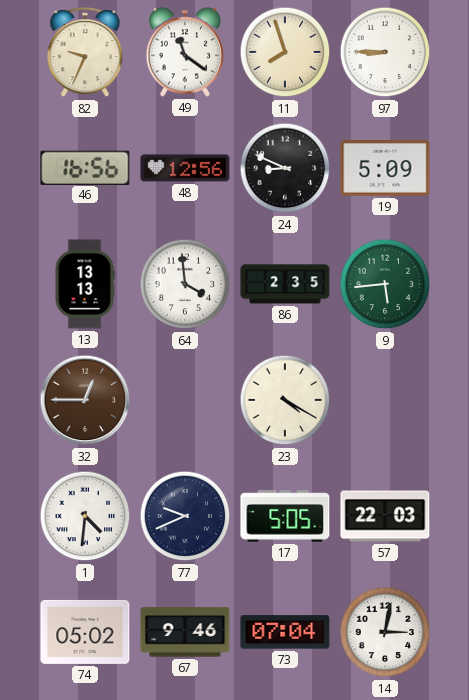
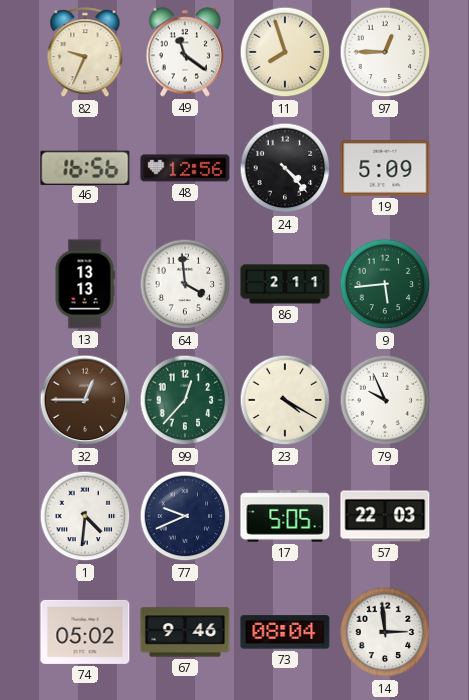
97: 8:45 -> 12:45
24: 8:49 -> 4:23
86: 2:35 -> 2:11
99: none -> 12:37
79: none -> 9:56
73: 07:04 -> 08:04
14: 3:02 -> 2:59
